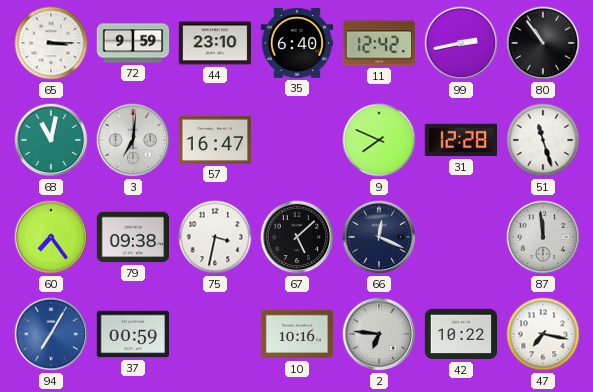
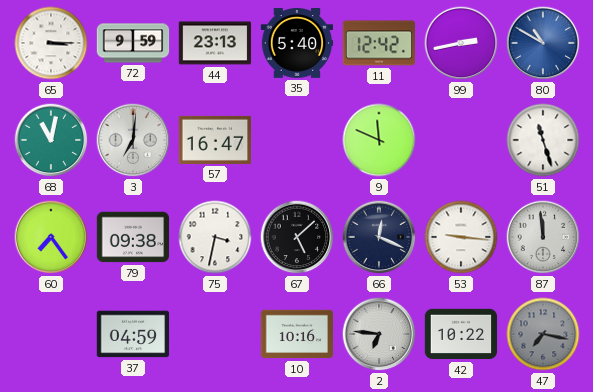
44: 23:10 -> 23:13
35: 6:40 -> 5:40
80: 10:54 -> 10:50
80 dial: black -> blue
9: 7:49 -> 11:49
31: 12:28 -> none
53: none -> 9:16
94: 7:05 -> none
37: 00:59 -> 04:59
47 dial: white -> grey
